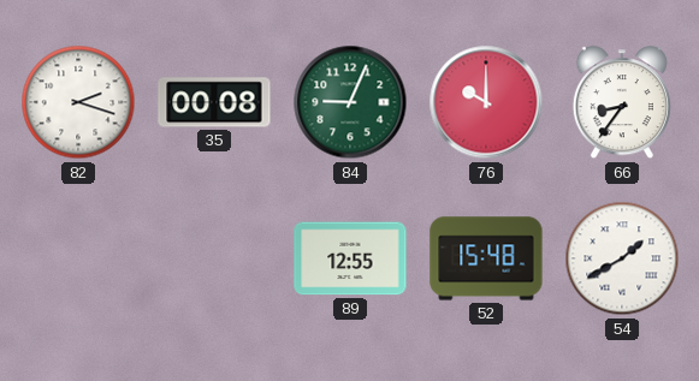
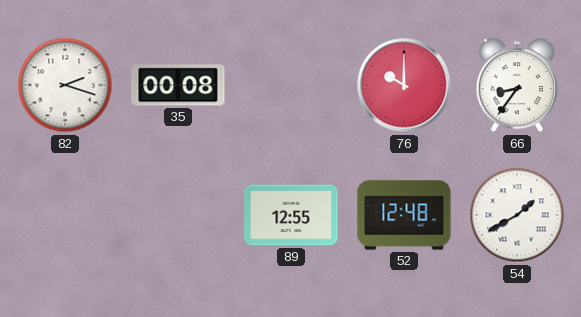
84: 9:04 -> none
52: 15:48 -> 12:48
